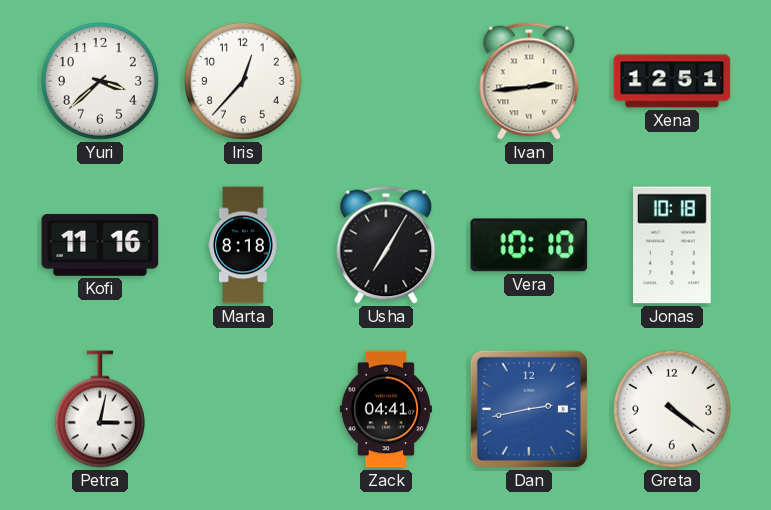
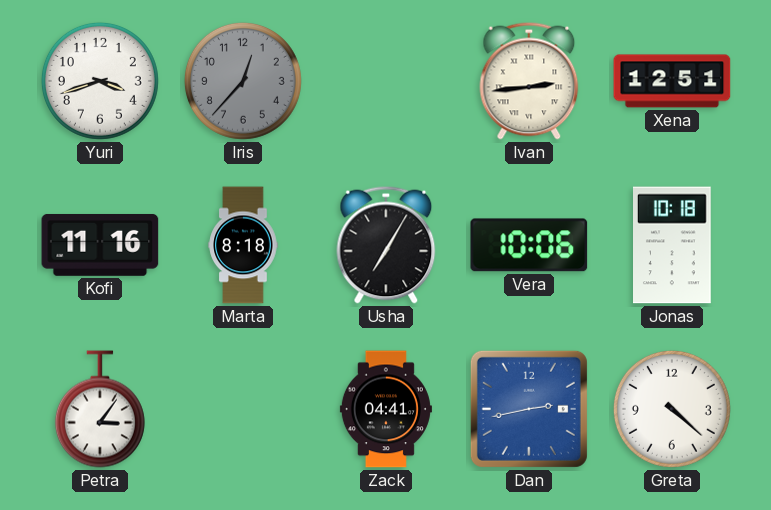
Yuri: 3:38 -> 3:42
Iris dial: white -> grey
Vera: 10:10 -> 10:06
Petra: 3:02 -> 3:06
Greta: 4:21 -> 4:22
